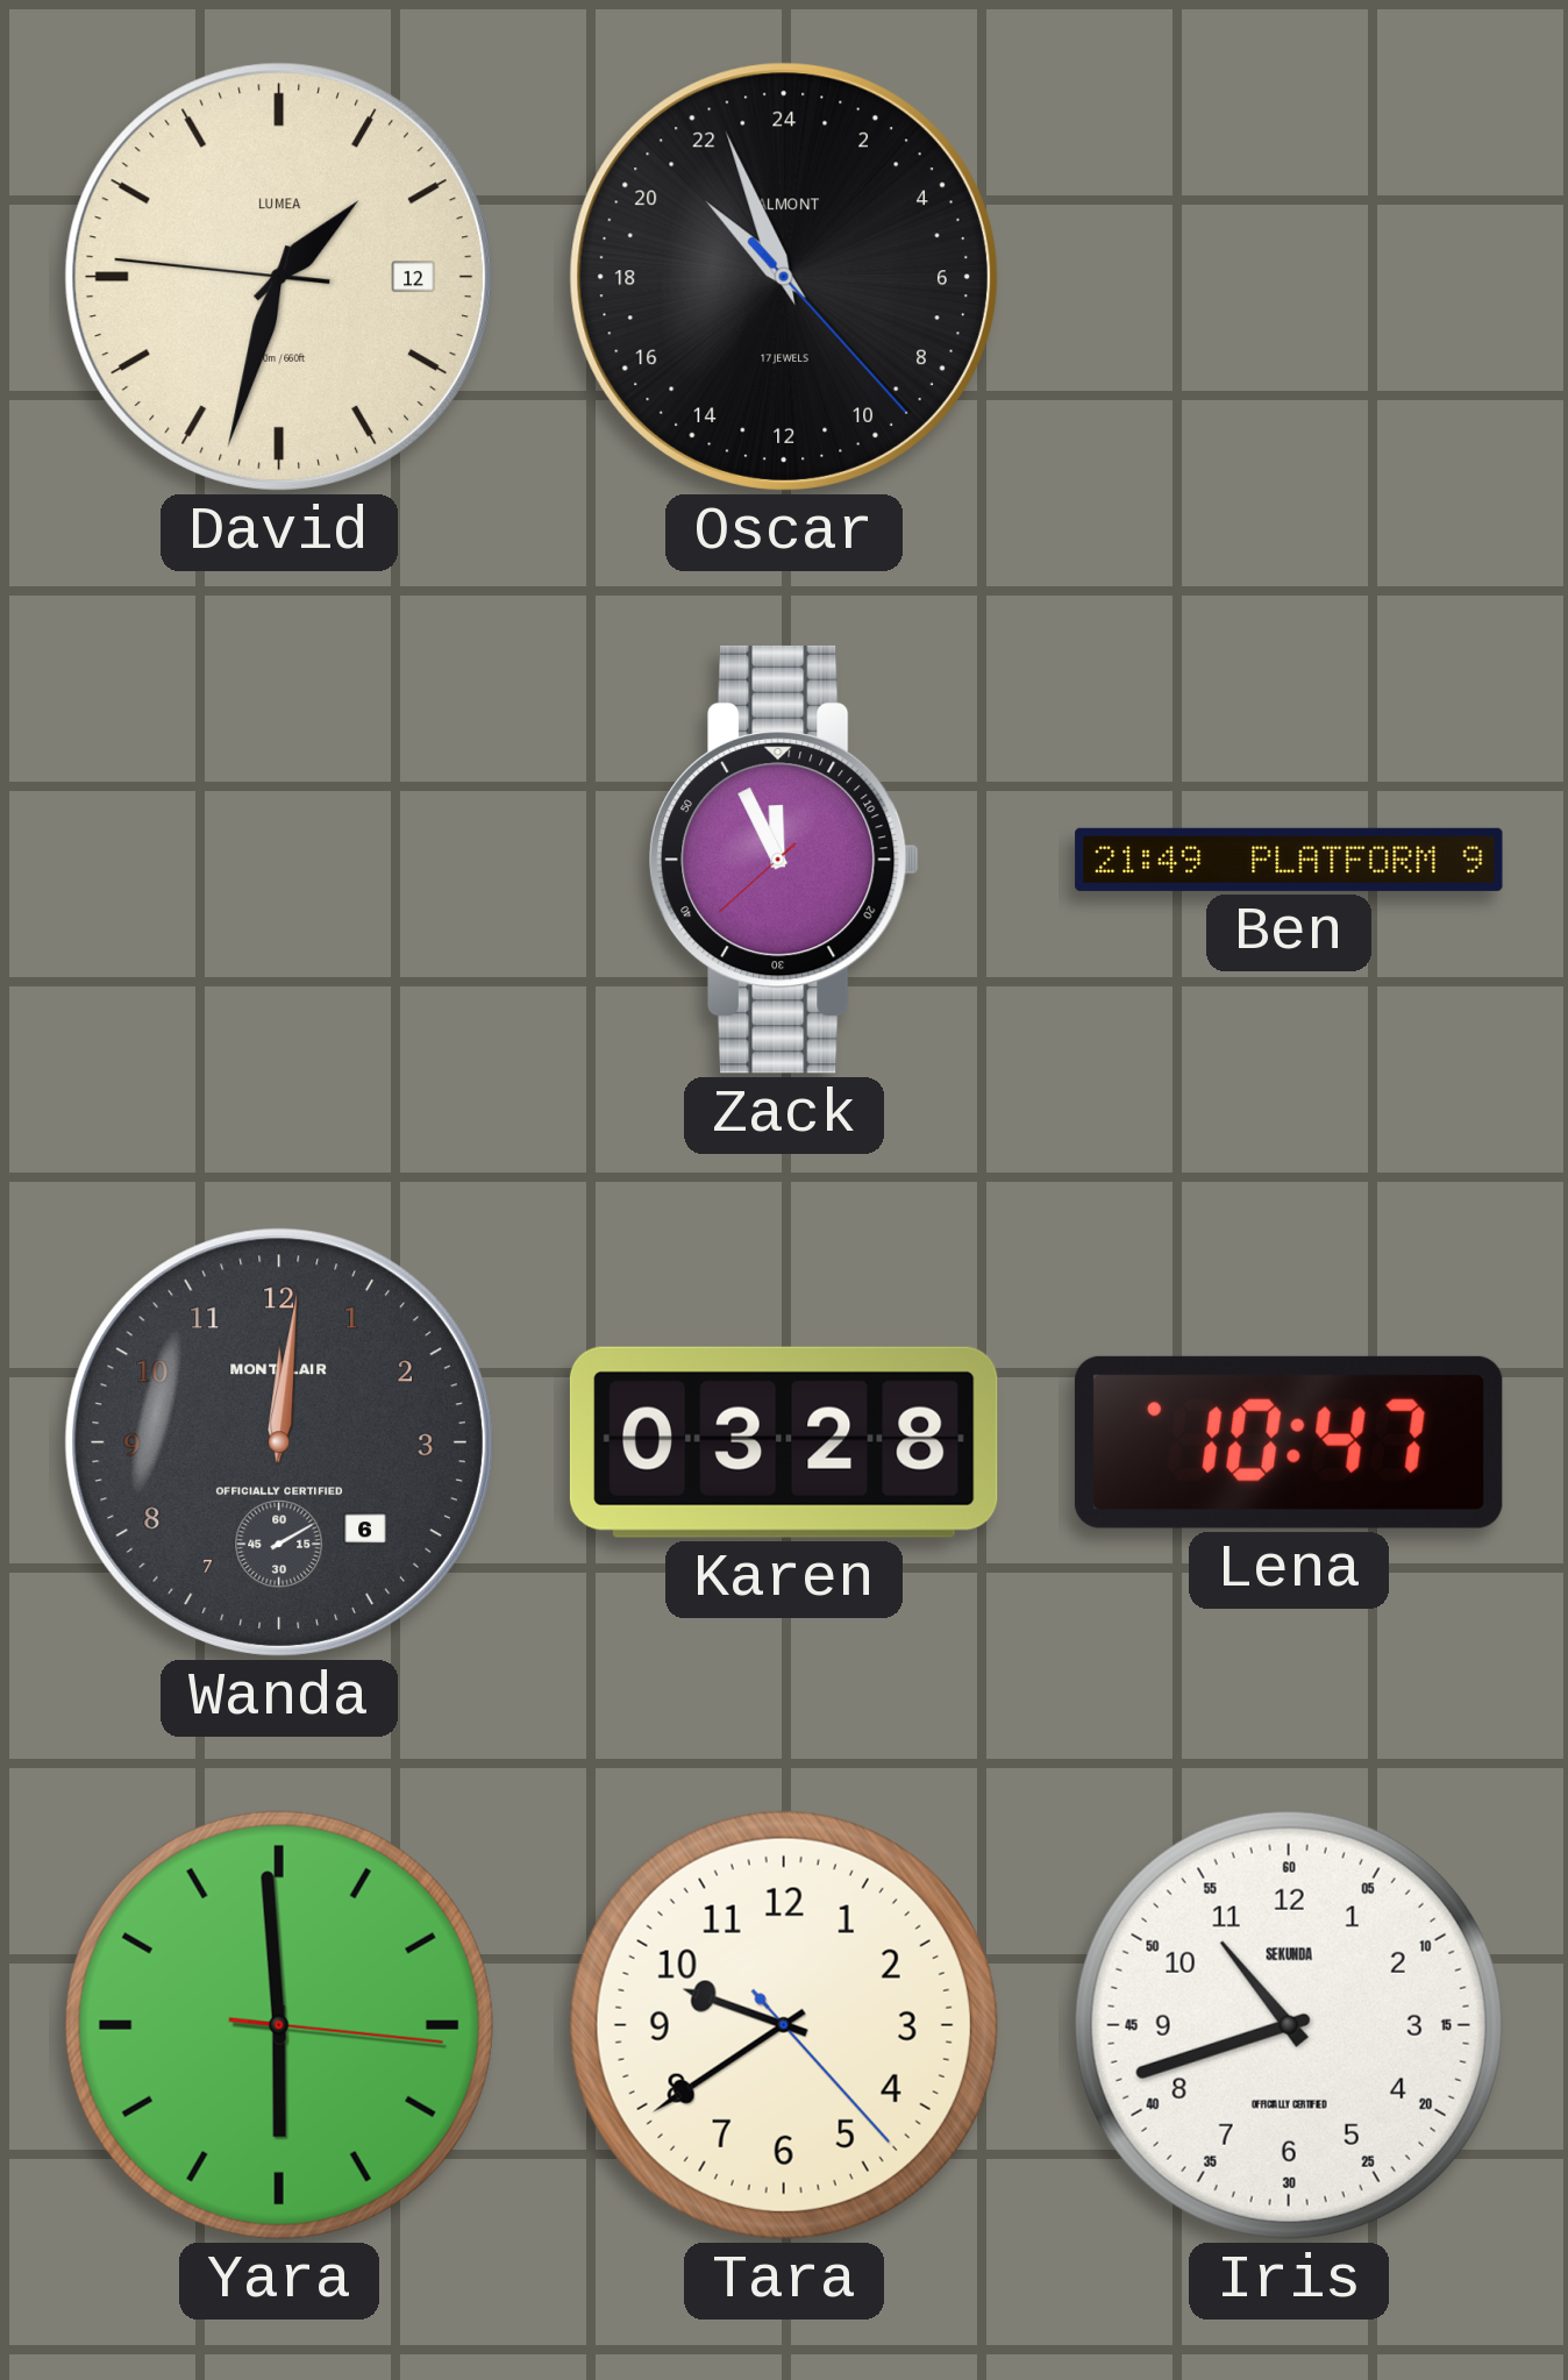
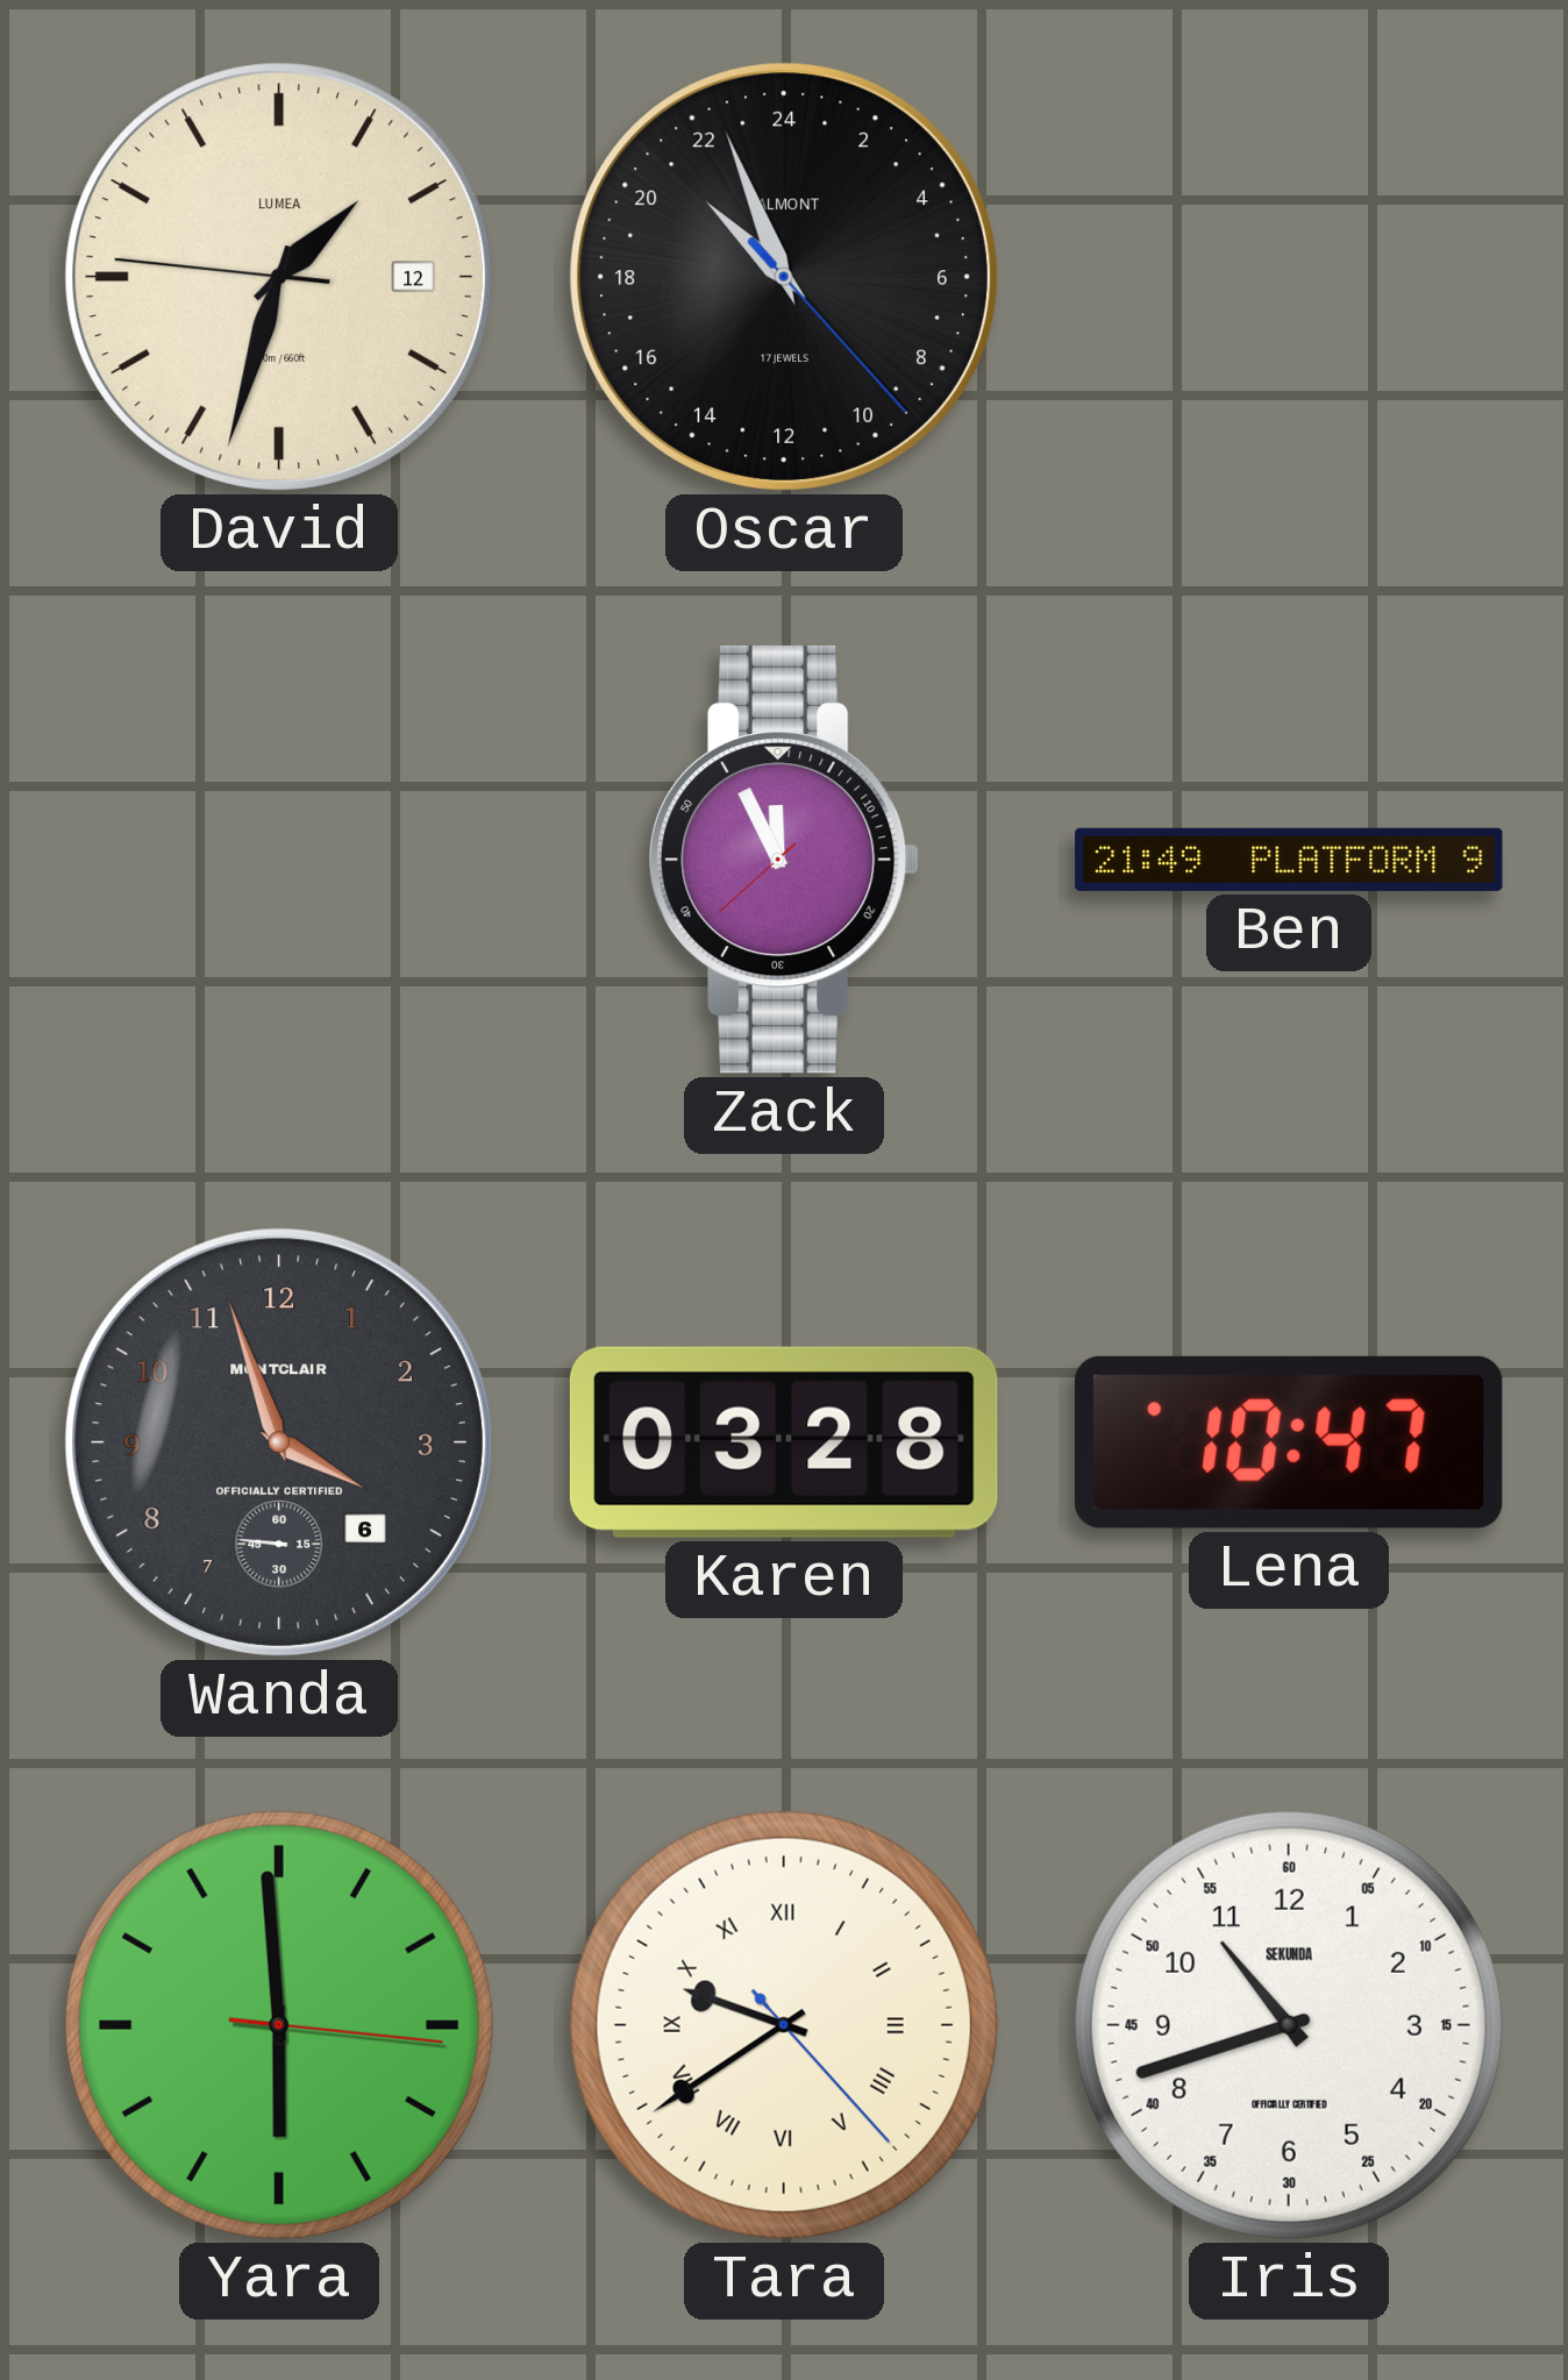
Wanda: 12:01 -> 3:56
Tara numerals: Arabic -> Roman
